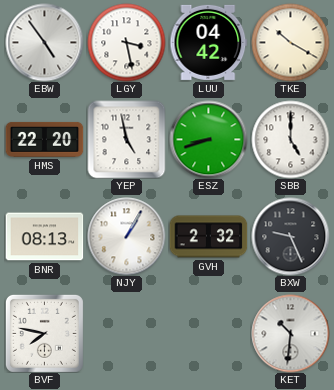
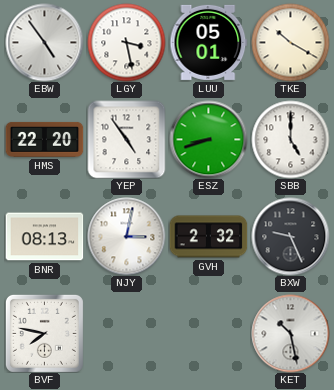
LUU: 04:42 -> 05:01
YEP: 4:58 -> 4:54
NJY: 1:05 -> 3:02
KET: 10:31 -> 10:28
